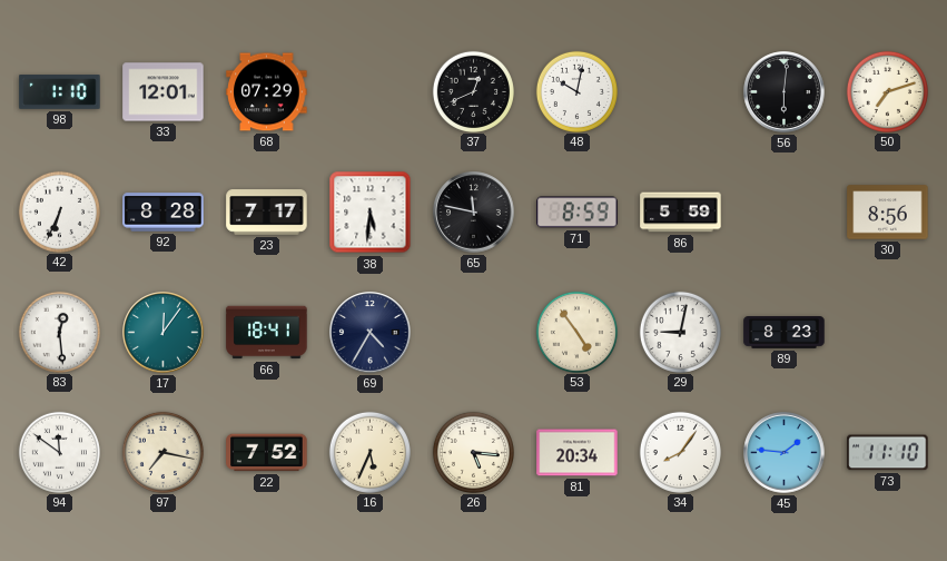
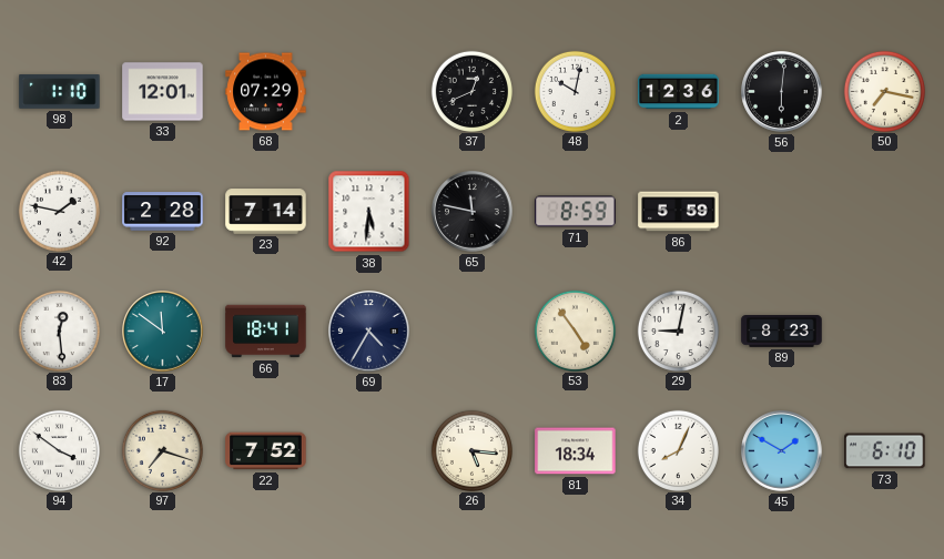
2: none -> 12:36
50: 7:12 -> 7:17
42: 6:34 -> 1:47
92: 8:28 -> 2:28
23: 7:17 -> 7:14
30: 8:56 -> none
17: 12:06 -> 11:51
94: 11:51 -> 3:51
97: 7:17 -> 7:18
16: 5:34 -> none
81: 20:34 -> 18:34
34: 8:06 -> 8:04
45: 1:46 -> 1:50
73: 11:10 -> 6:10
